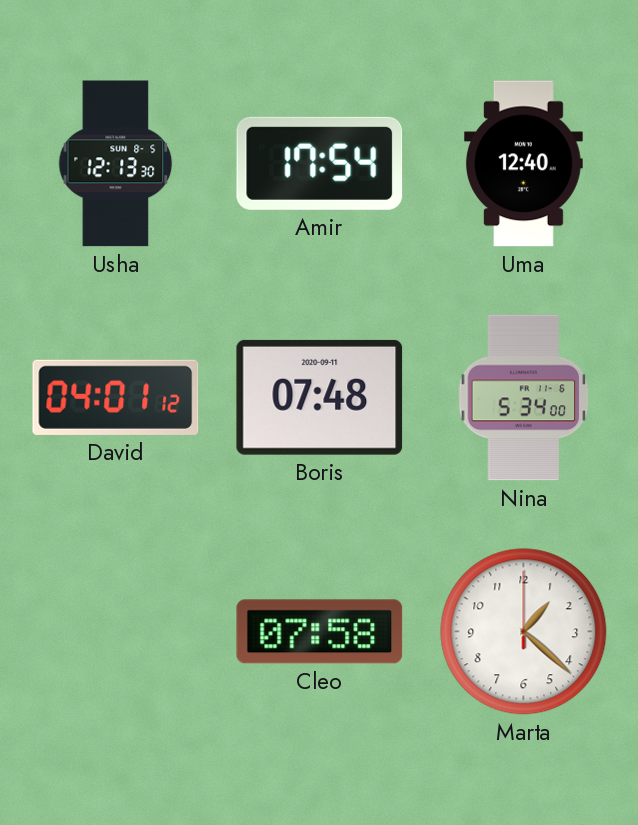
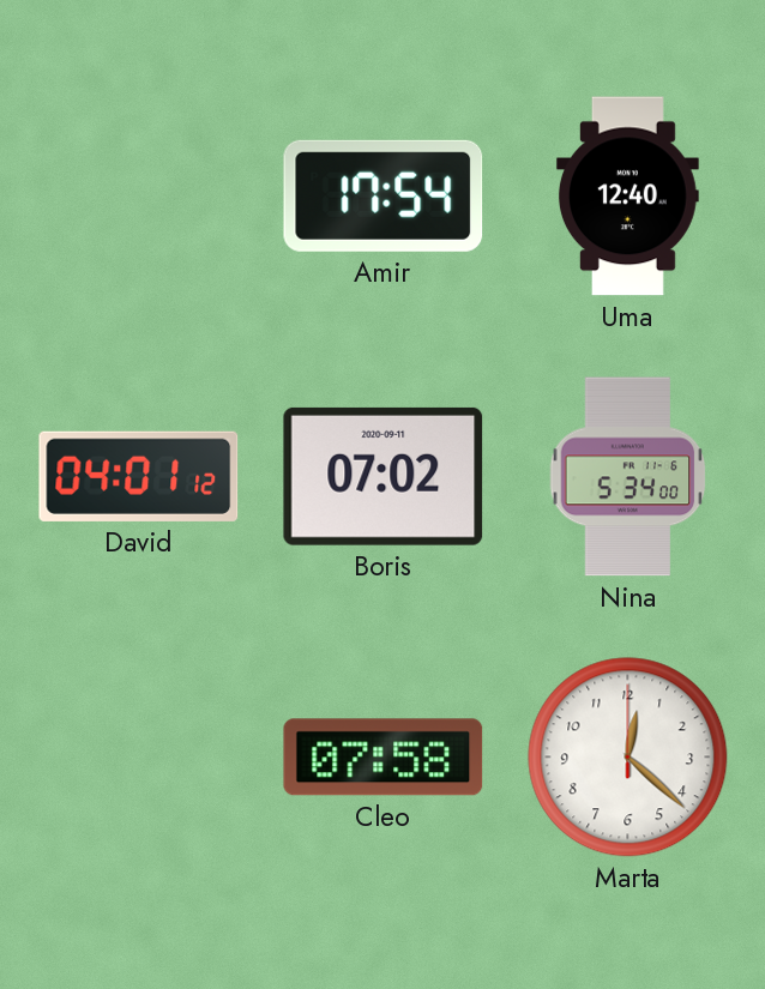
Usha: 12:13 -> none
Boris: 07:48 -> 07:02
Marta: 1:22 -> 12:22
